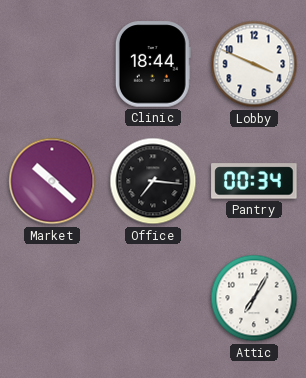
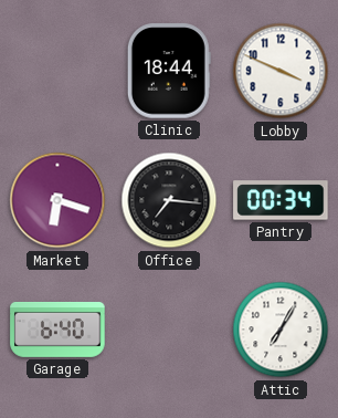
Market: 10:22 -> 6:18
Garage: none -> 6:40
